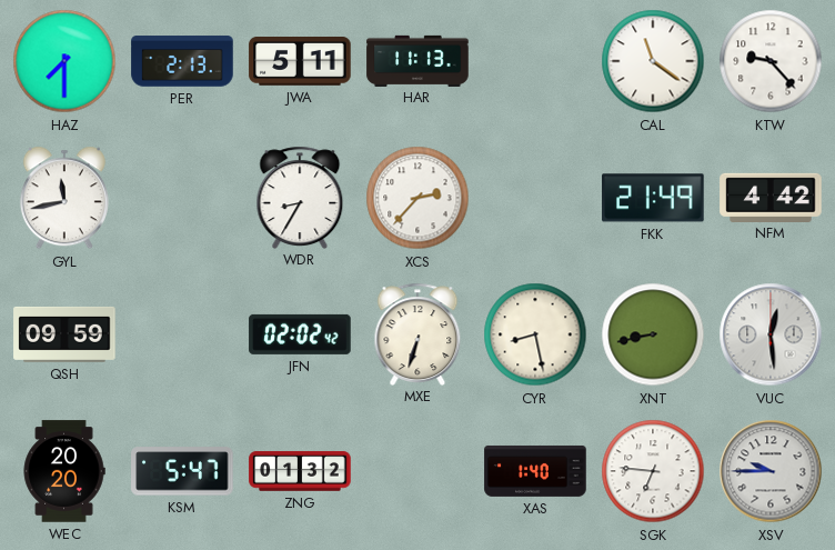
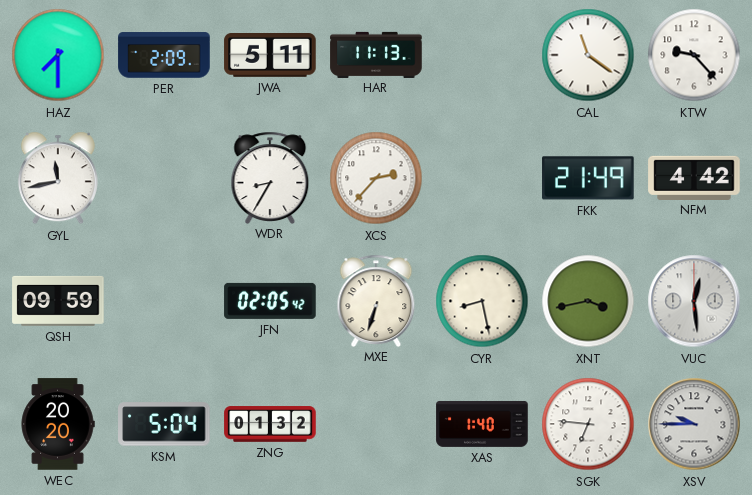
PER: 2:13 -> 2:09
JFN: 02:02 -> 02:05
XNT: 8:43 -> 3:43
KSM: 5:47 -> 5:04
